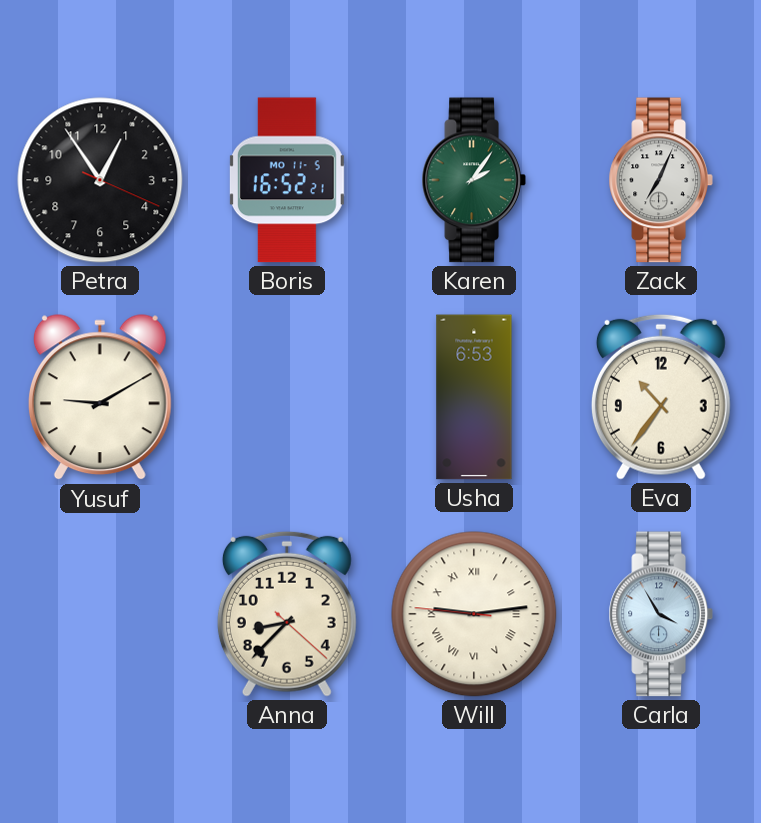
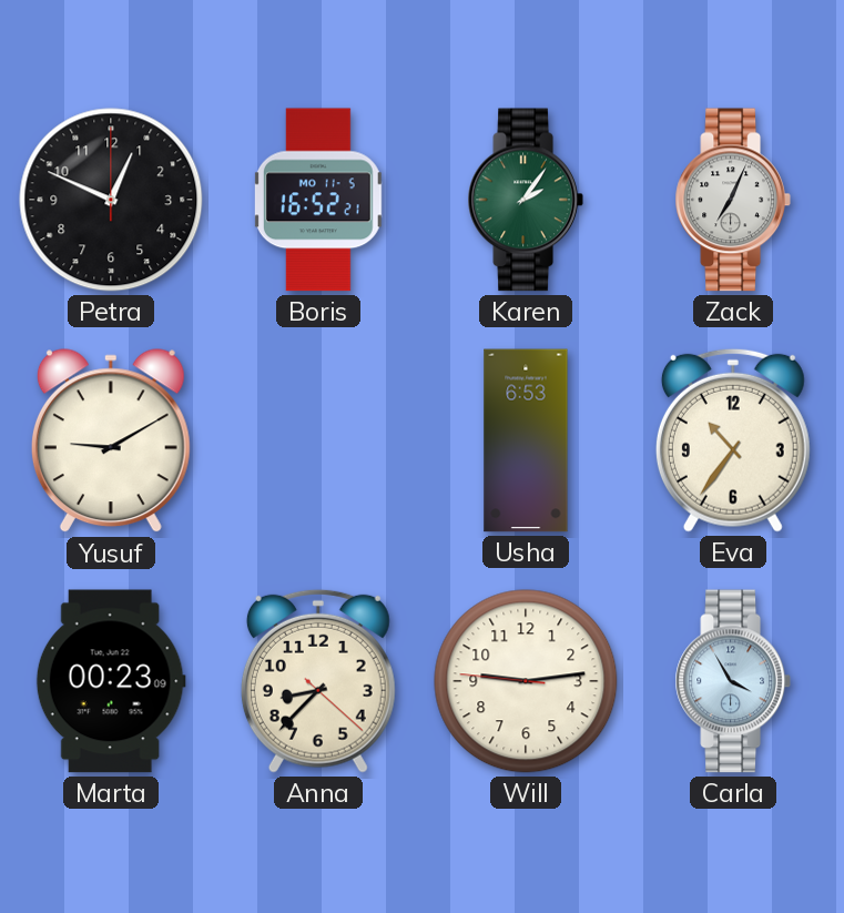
Petra: 12:54 -> 12:49
Marta: none -> 00:23
Will numerals: Roman -> Arabic
